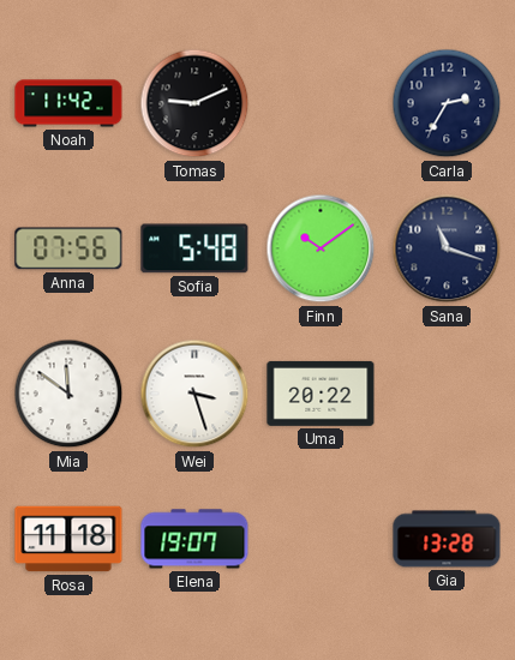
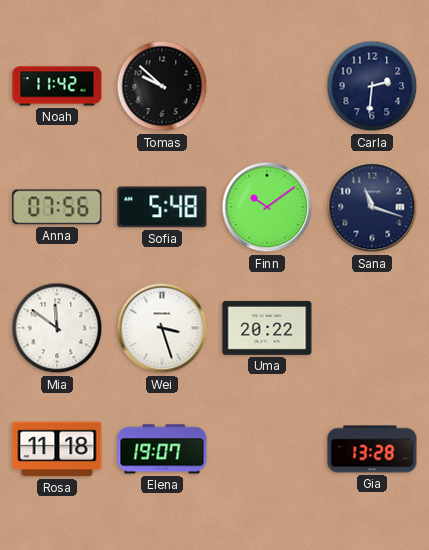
Tomas: 9:11 -> 9:52
Carla: 2:35 -> 2:31
